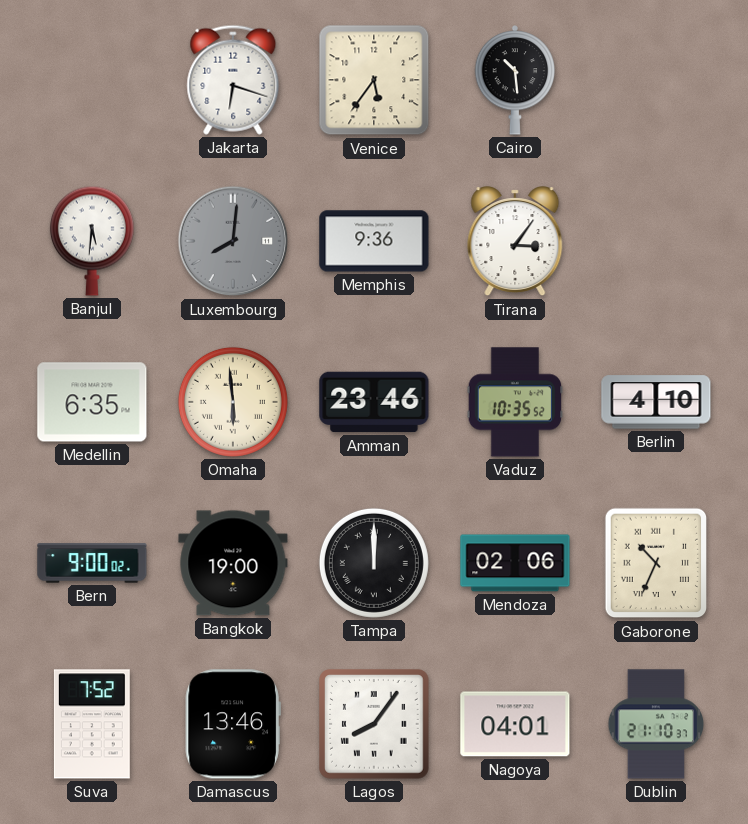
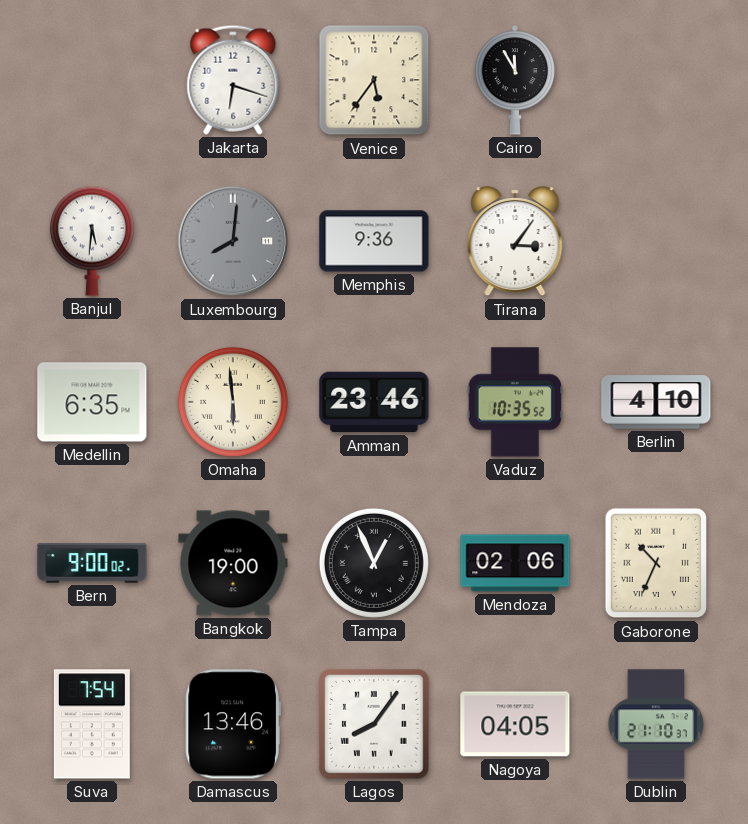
Cairo: 10:29 -> 11:55
Tampa: 12:00 -> 12:56
Suva: 7:52 -> 7:54
Nagoya: 04:01 -> 04:05
